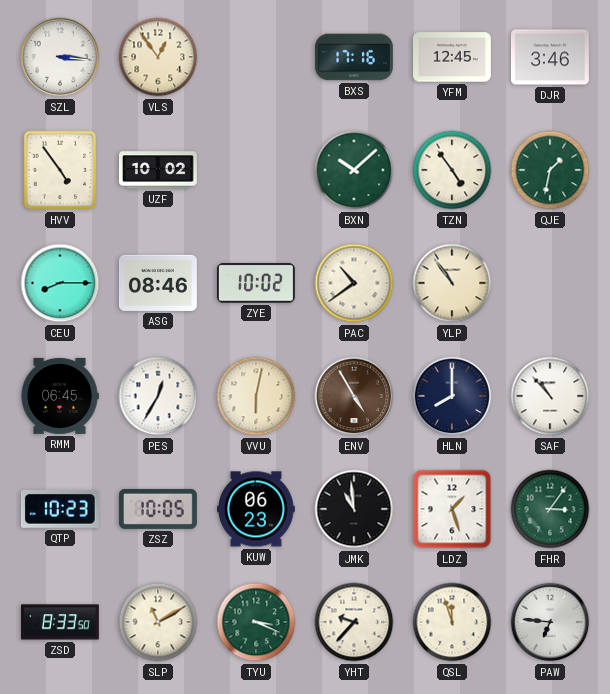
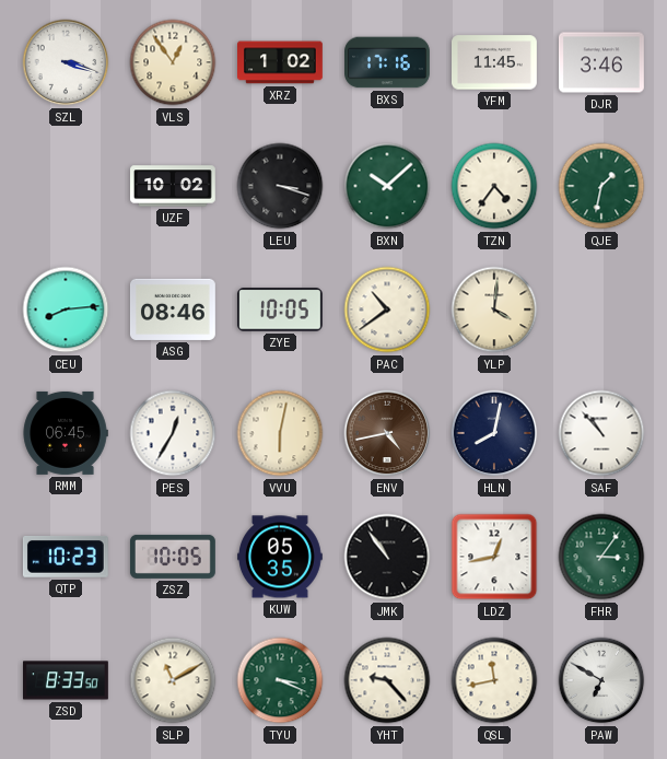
SZL: 3:16 -> 3:18
XRZ: none -> 1:02
YFM: 12:45 -> 11:45
HVV: 4:54 -> none
LEU: none -> 3:18
TZN: 4:54 -> 4:36
CEU: 8:15 -> 8:14
ZYE: 10:02 -> 10:05
YLP: 10:54 -> 4:01
ENV: 4:55 -> 4:43
HLN: 8:00 -> 8:02
KUW: 06:23 -> 05:35
JMK: 10:59 -> 10:54
LDZ: 1:27 -> 12:43
YHT: 9:37 -> 9:23
QSL: 11:57 -> 11:43
PAW: 6:46 -> 6:50
